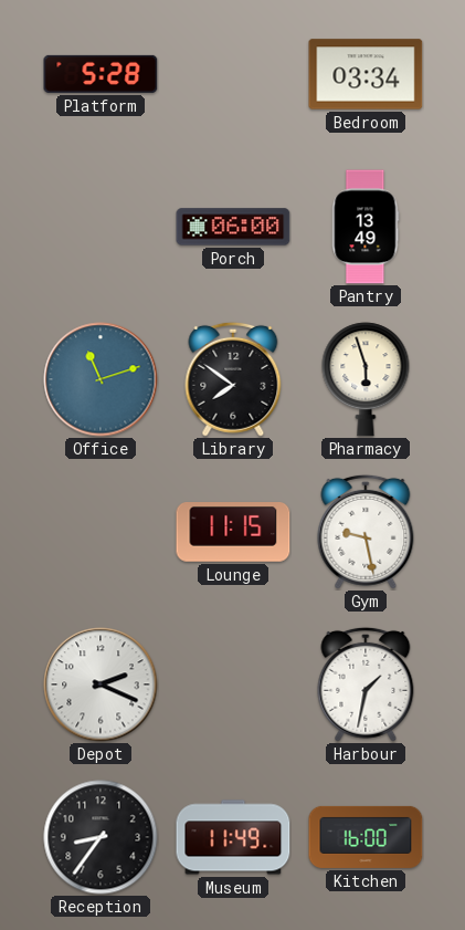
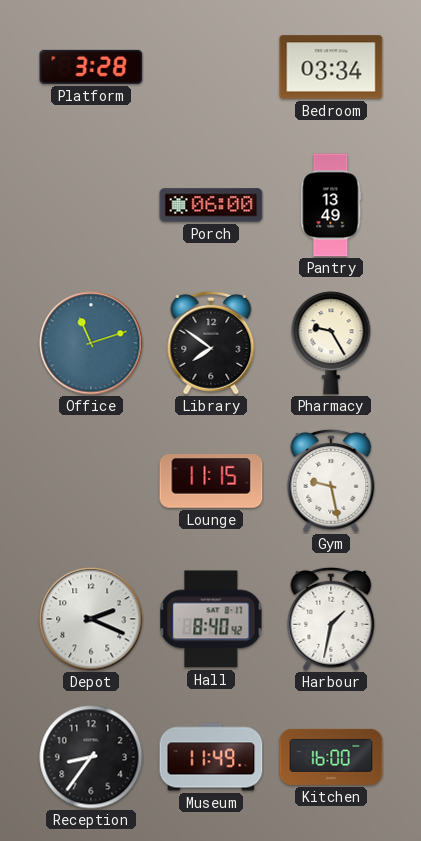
Platform: 5:28 -> 3:28
Pharmacy: 5:57 -> 9:25
Hall: none -> 8:40
